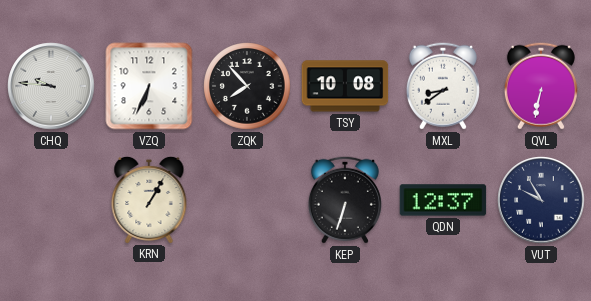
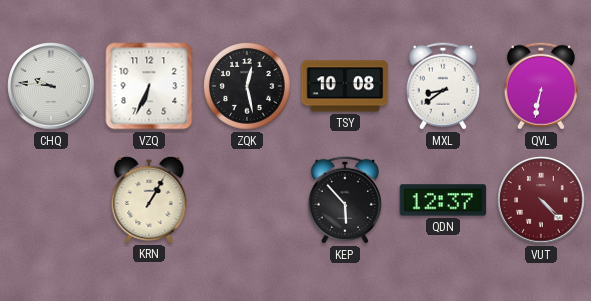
ZQK: 7:53 -> 12:28
KEP: 6:33 -> 5:53
VUT: 9:55 -> 4:23
VUT dial: navy -> burgundy
